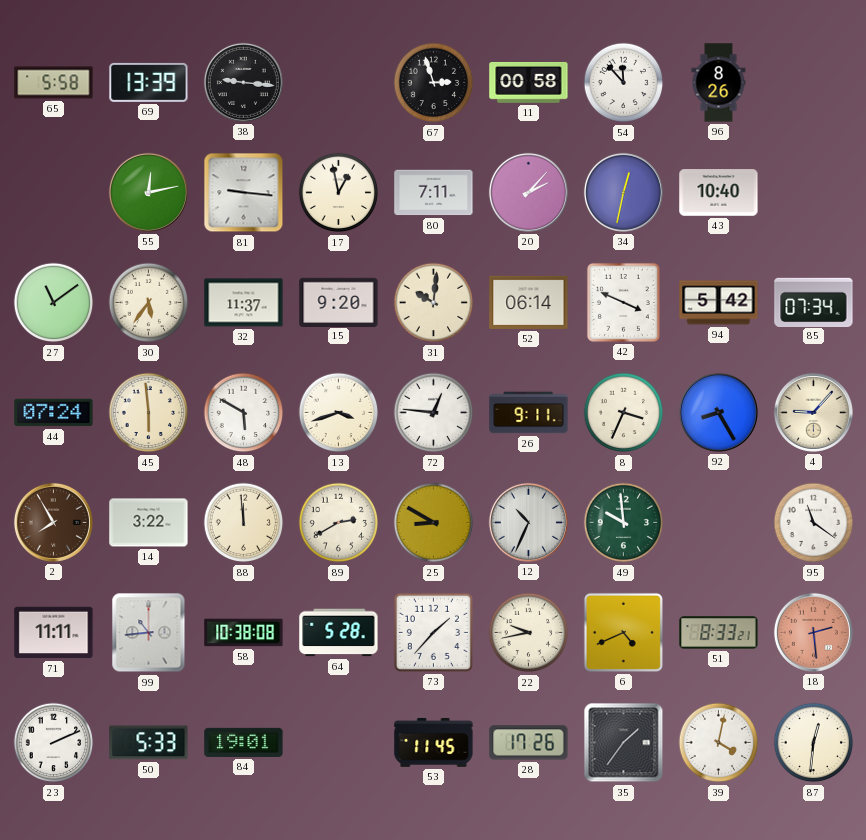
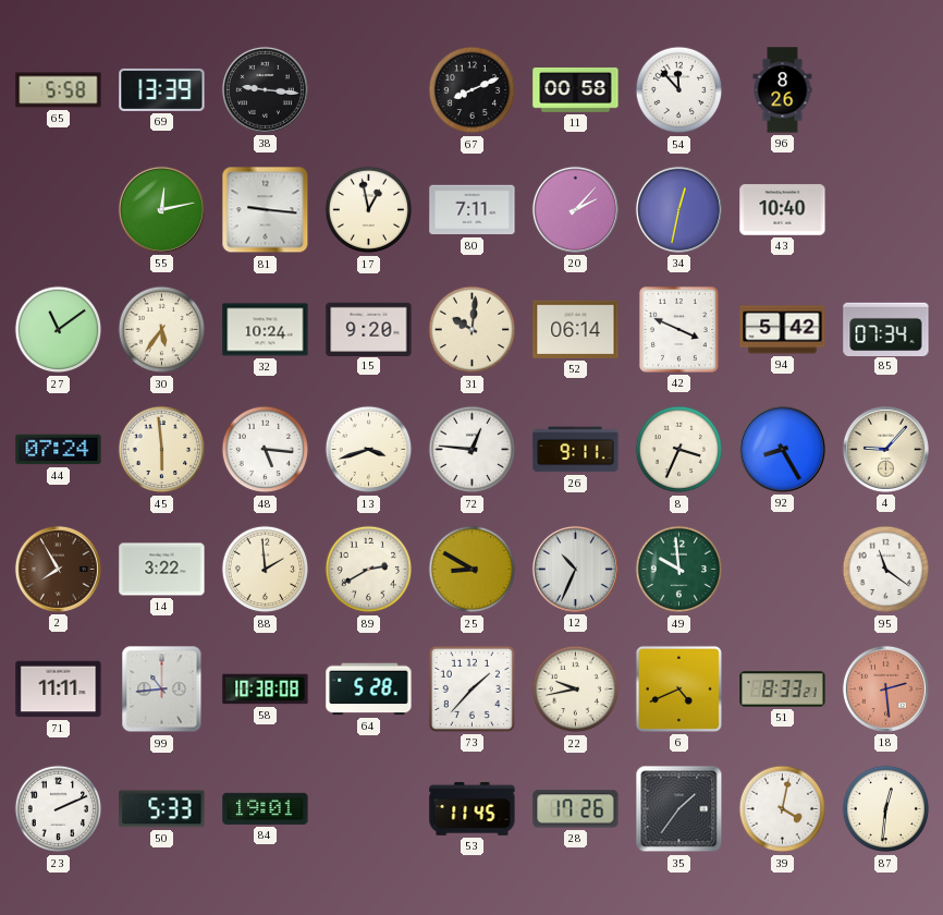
67: 2:57 -> 8:11
32: 11:37 -> 10:24
48: 5:50 -> 5:16
88: 11:59 -> 1:59
